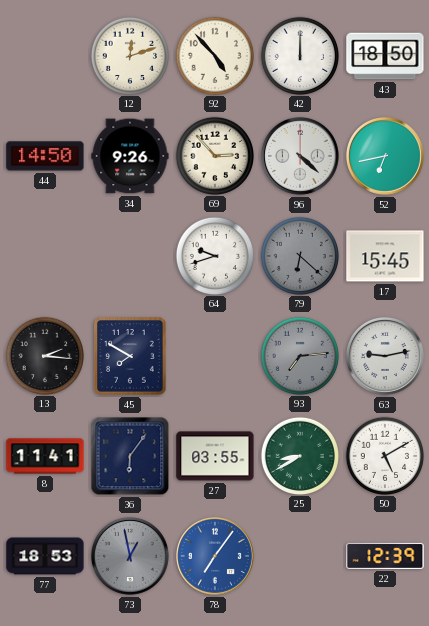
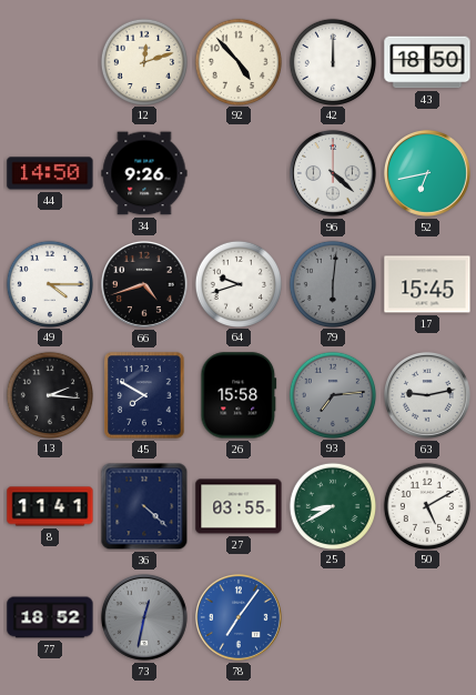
69: 2:53 -> none
49: none -> 4:15
66: none -> 4:42
79: 6:22 -> 6:01
26: none -> 15:58
36: 6:06 -> 4:22
77: 18:53 -> 18:52
73: 12:58 -> 12:32
22: 12:39 -> none
